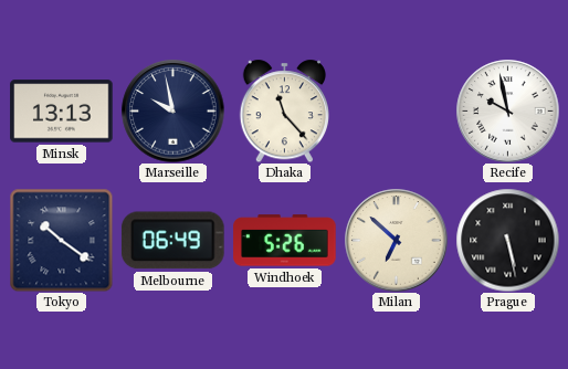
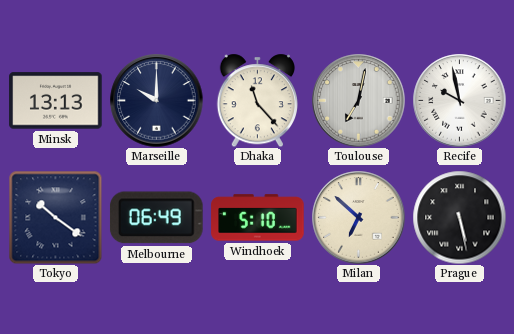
Marseille: 9:58 -> 10:00
Toulouse: none -> 7:02
Windhoek: 5:26 -> 5:10
